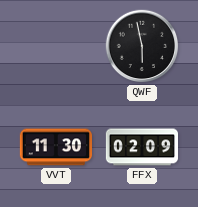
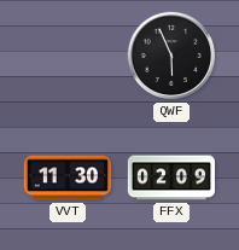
QWF: 5:58 -> 5:56
